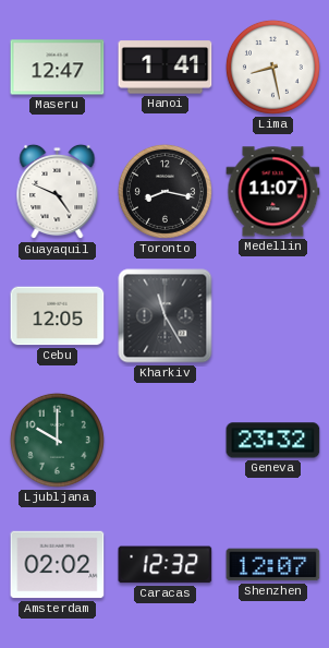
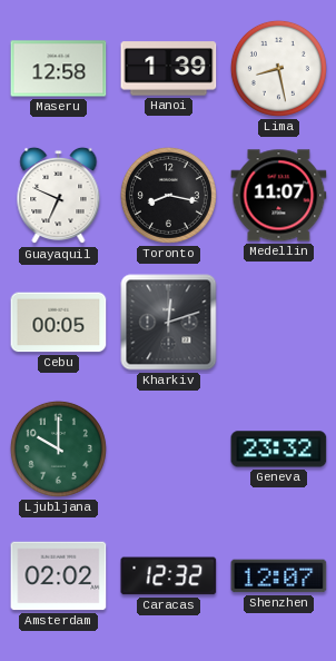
Maseru: 12:47 -> 12:58
Hanoi: 1:41 -> 1:39
Guayaquil: 4:49 -> 6:49
Cebu: 12:05 -> 00:05
Kharkiv: 11:25 -> 12:12
